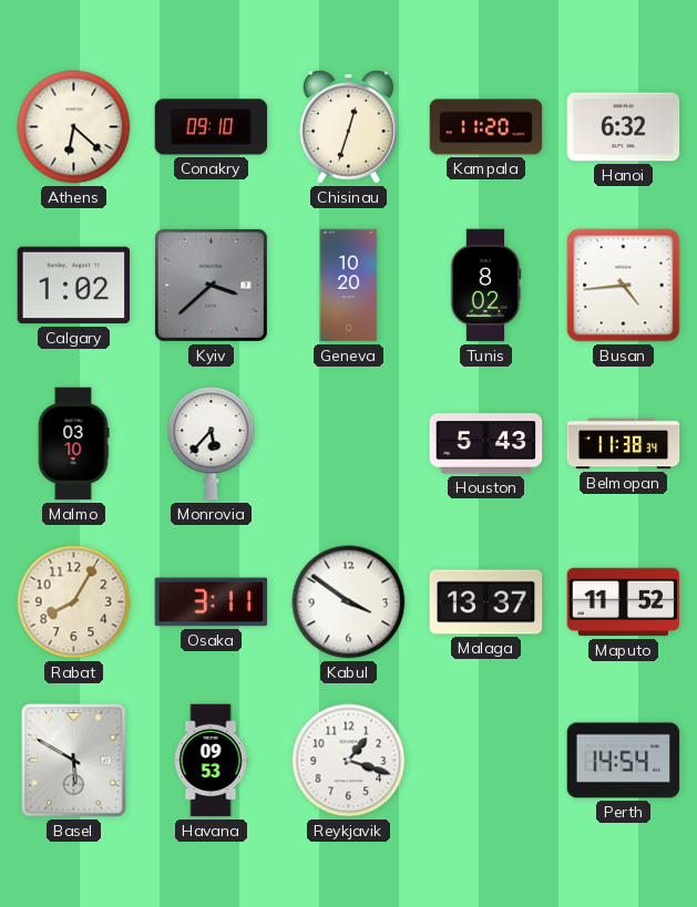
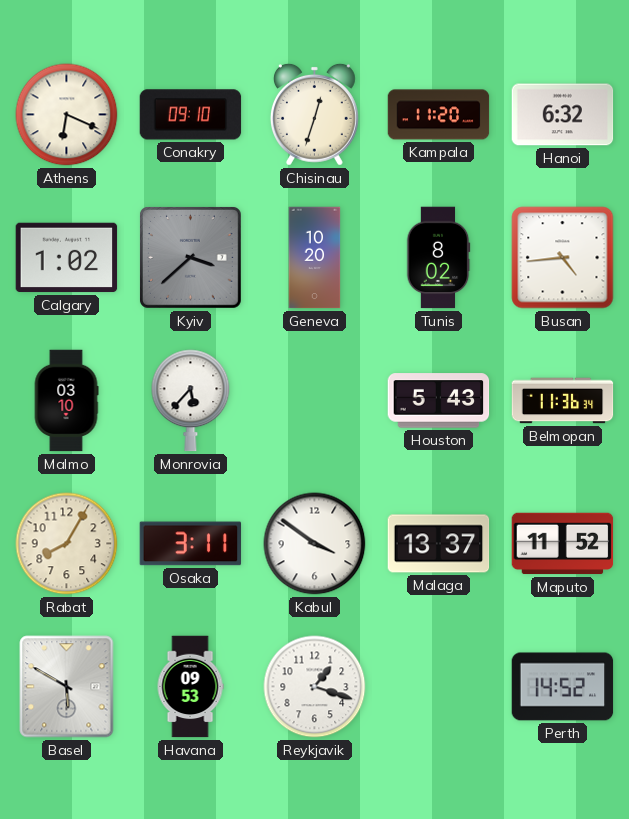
Athens: 6:22 -> 6:19
Belmopan: 11:38 -> 11:36
Perth: 14:54 -> 14:52
